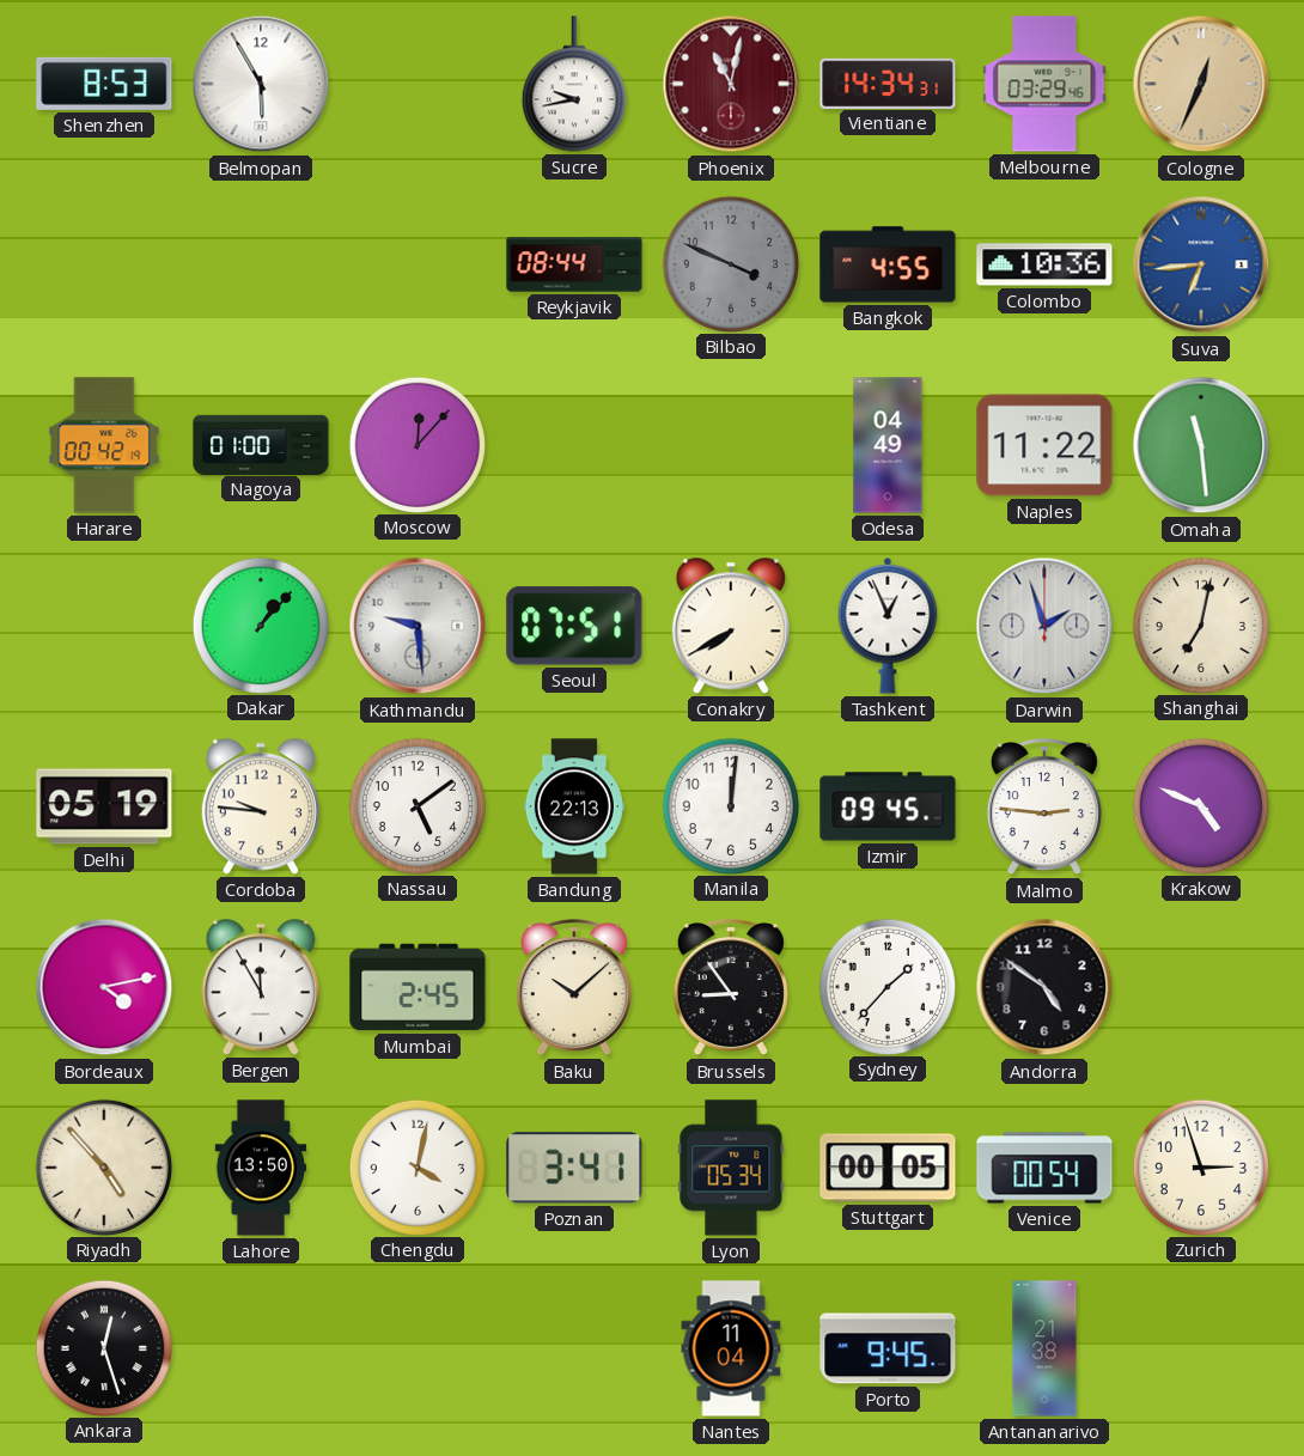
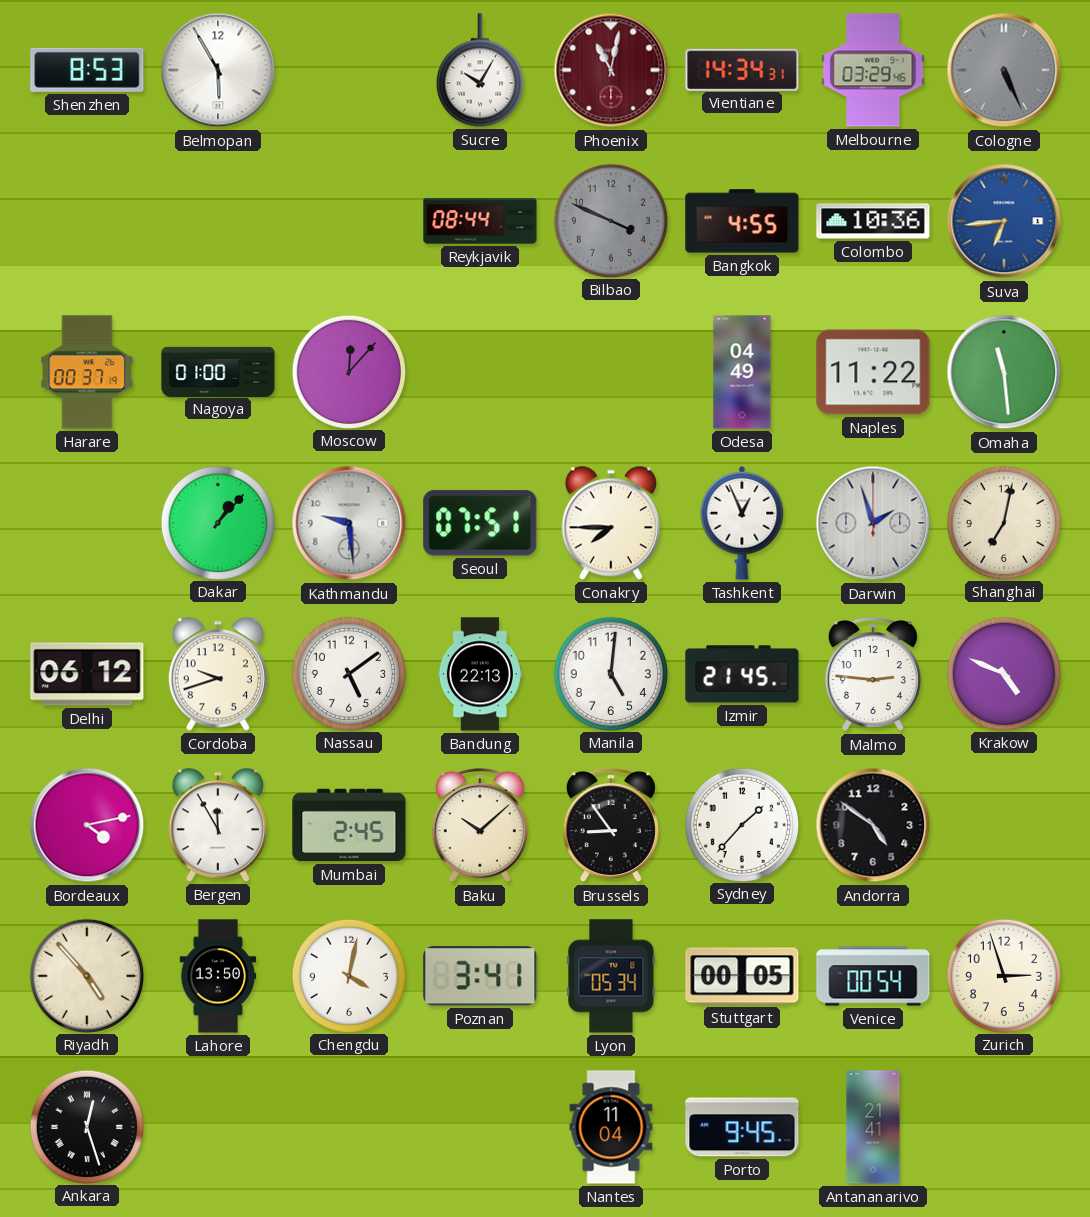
Sucre: 9:43 -> 10:05
Cologne: 12:34 -> 5:26
Cologne dial: champagne -> grey
Harare: 00:42 -> 00:37
Conakry: 7:40 -> 7:45
Delhi: 05:19 -> 06:12
Cordoba: 9:46 -> 9:42
Manila: 12:01 -> 5:01
Izmir: 09:45 -> 21:45
Antananarivo: 21:38 -> 21:41
